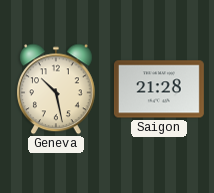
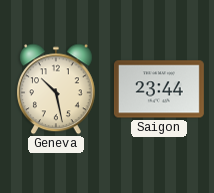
Saigon: 21:28 -> 23:44
